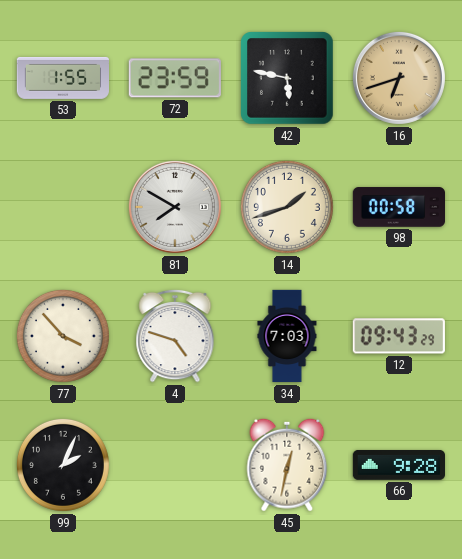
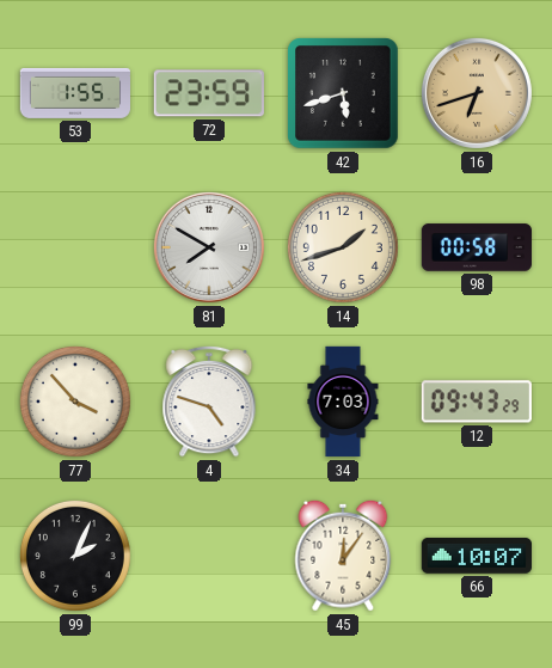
42: 5:47 -> 5:42
45: 12:32 -> 12:06
66: 9:28 -> 10:07
